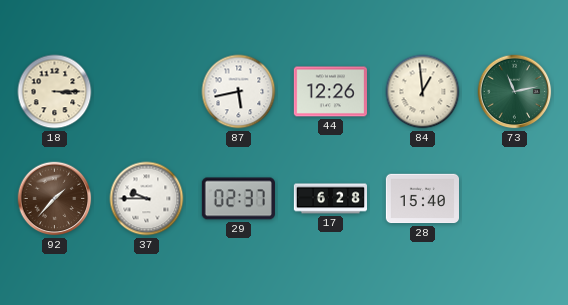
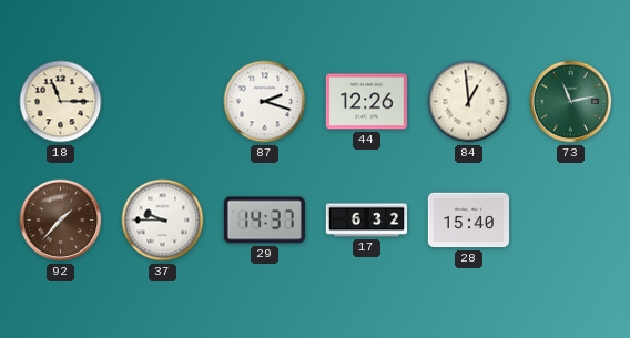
18: 3:15 -> 11:15
87: 5:43 -> 2:18
29: 02:37 -> 14:37
17: 6:28 -> 6:32
